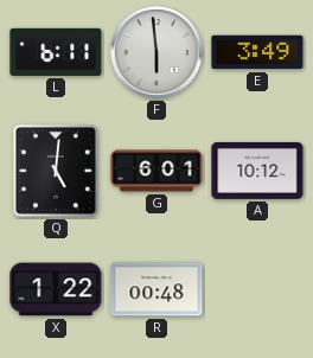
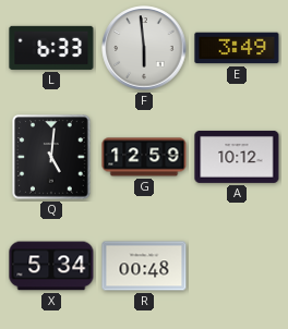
L: 6:11 -> 6:33
G: 6:01 -> 12:59
X: 1:22 -> 5:34
